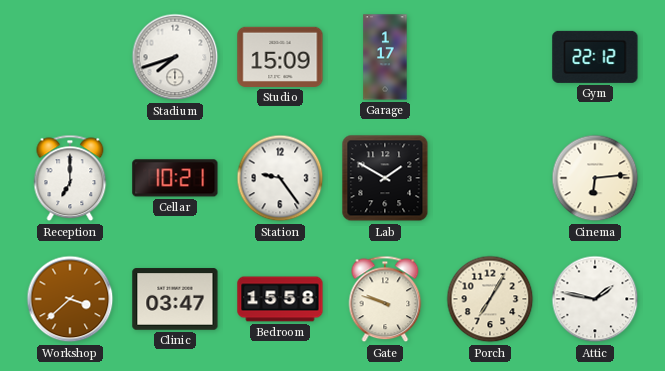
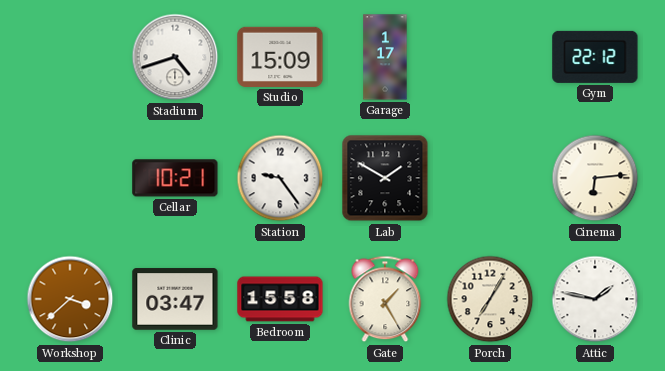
Stadium: 7:42 -> 4:42
Reception: 7:00 -> none
Gate: 9:48 -> 1:25
